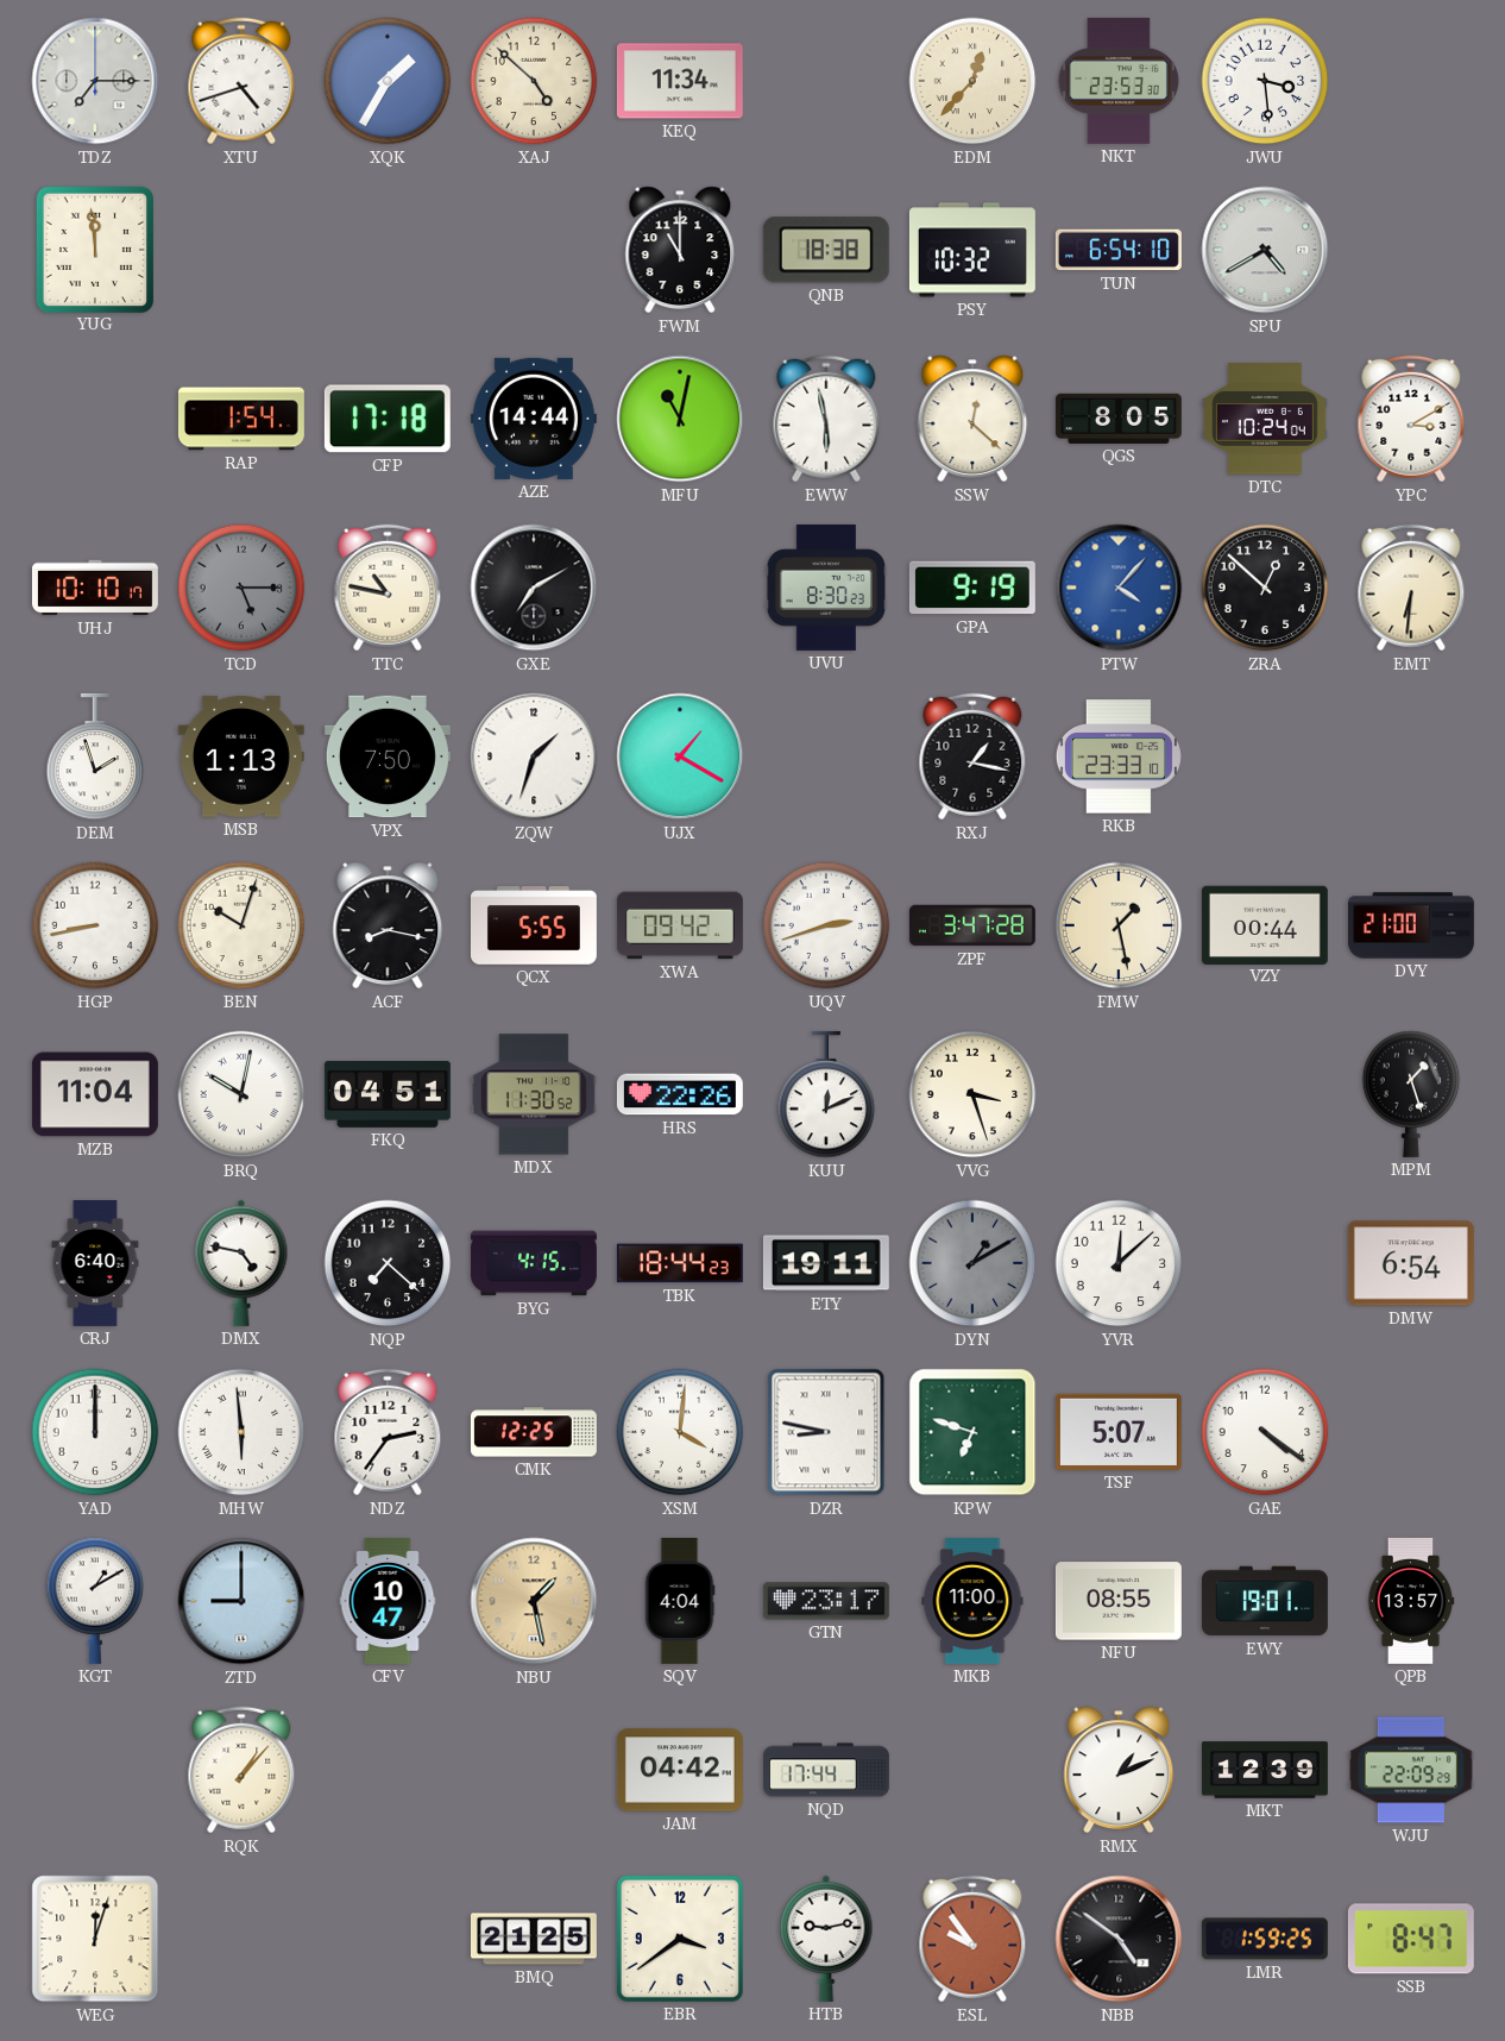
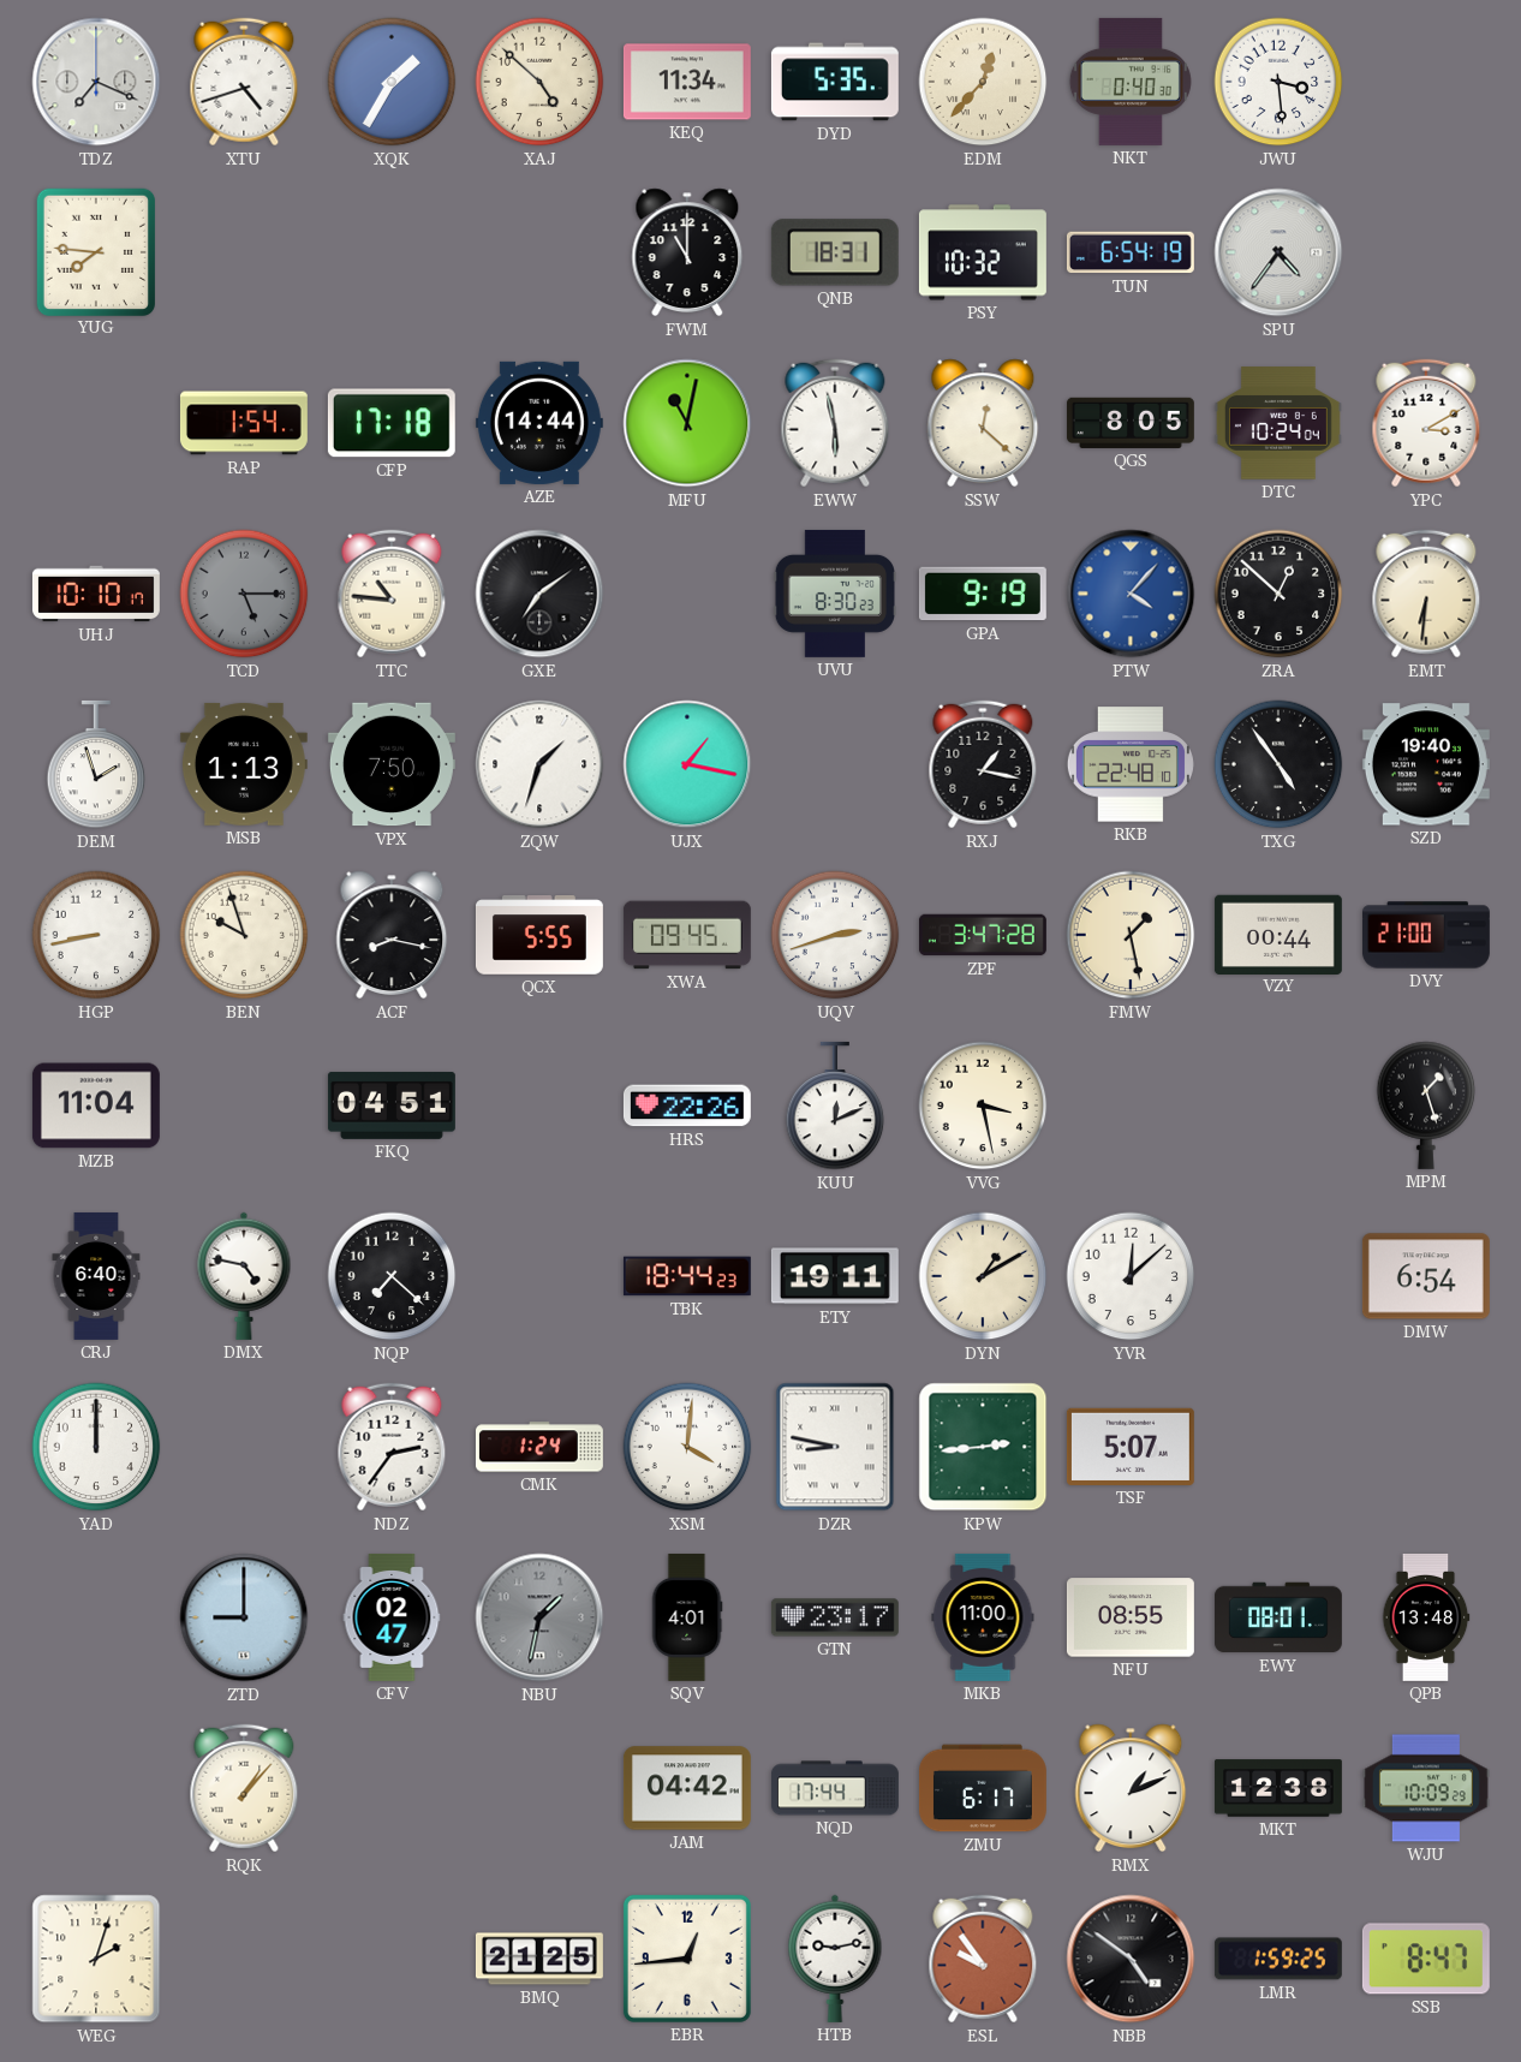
TDZ: 7:15 -> 7:19
DYD: none -> 5:35
NKT: 23:53 -> 0:40
YUG: 11:59 -> 7:46
QNB: 18:38 -> 18:31
TUN: 6:54:10 -> 6:54:19
SPU: 4:40 -> 4:36
TTC: 10:47 -> 10:46
GXE: 7:10 -> 7:09
UJX: 1:20 -> 1:17
RKB: 23:33 -> 22:48
TXG: none -> 4:54
SZD: none -> 19:40
BEN: 10:03 -> 9:57
XWA: 09:42 -> 09:45
BRQ: 10:02 -> none
MDX: 11:30 -> none
VVG: 3:27 -> 3:28
BYG: 4:15 -> none
DYN dial: grey -> cream
MHW: 5:59 -> none
CMK: 12:25 -> 1:24
KPW: 6:48 -> 2:44
GAE: 4:21 -> none
KGT: 1:10 -> none
CFV: 10:47 -> 02:47
NBU: 1:28 -> 1:32
NBU dial: champagne -> grey
SQV: 4:04 -> 4:01
EWY: 19:01 -> 08:01
QPB: 13:57 -> 13:48
ZMU: none -> 6:17
MKT: 12:39 -> 12:38
WJU: 22:09 -> 10:09
WEG: 12:03 -> 2:03
EBR: 3:39 -> 12:44
